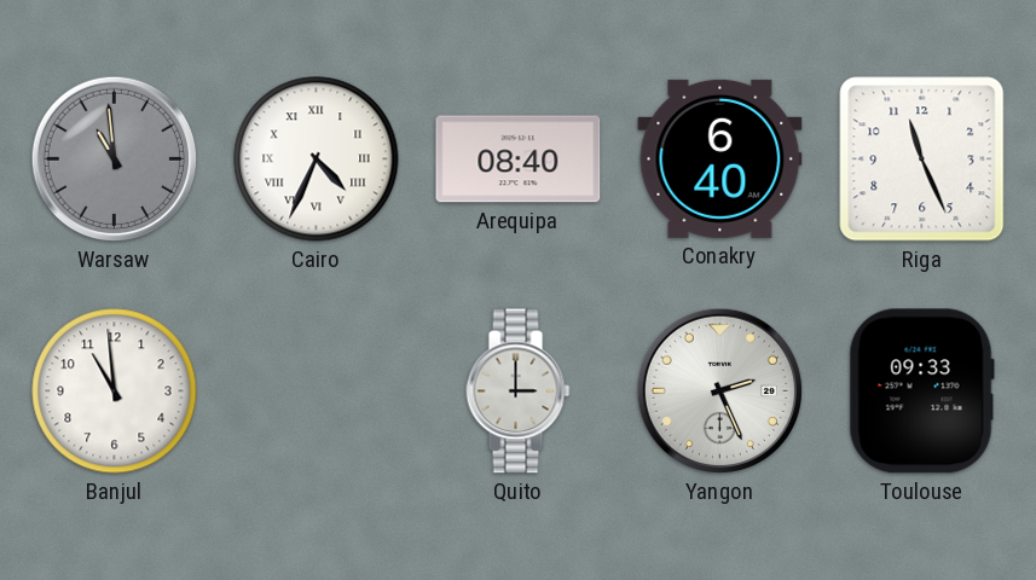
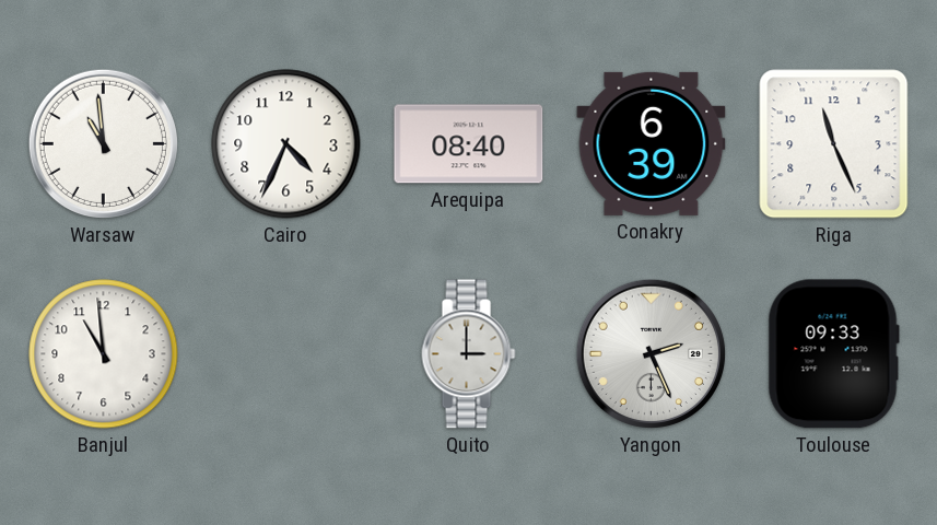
Warsaw dial: grey -> white
Cairo numerals: Roman -> Arabic
Conakry: 6:40 -> 6:39
